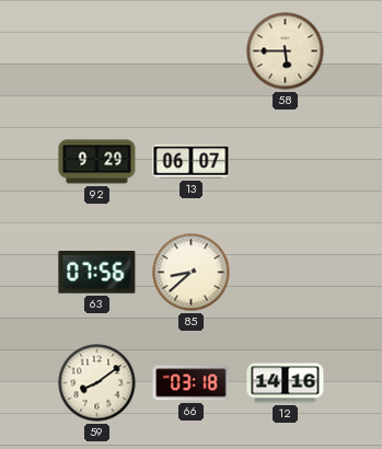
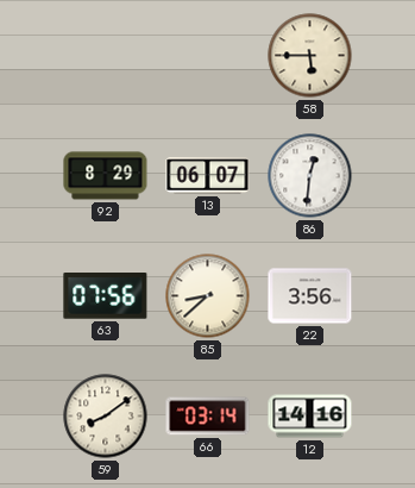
92: 9:29 -> 8:29
86: none -> 12:31
22: none -> 3:56
66: 03:18 -> 03:14
